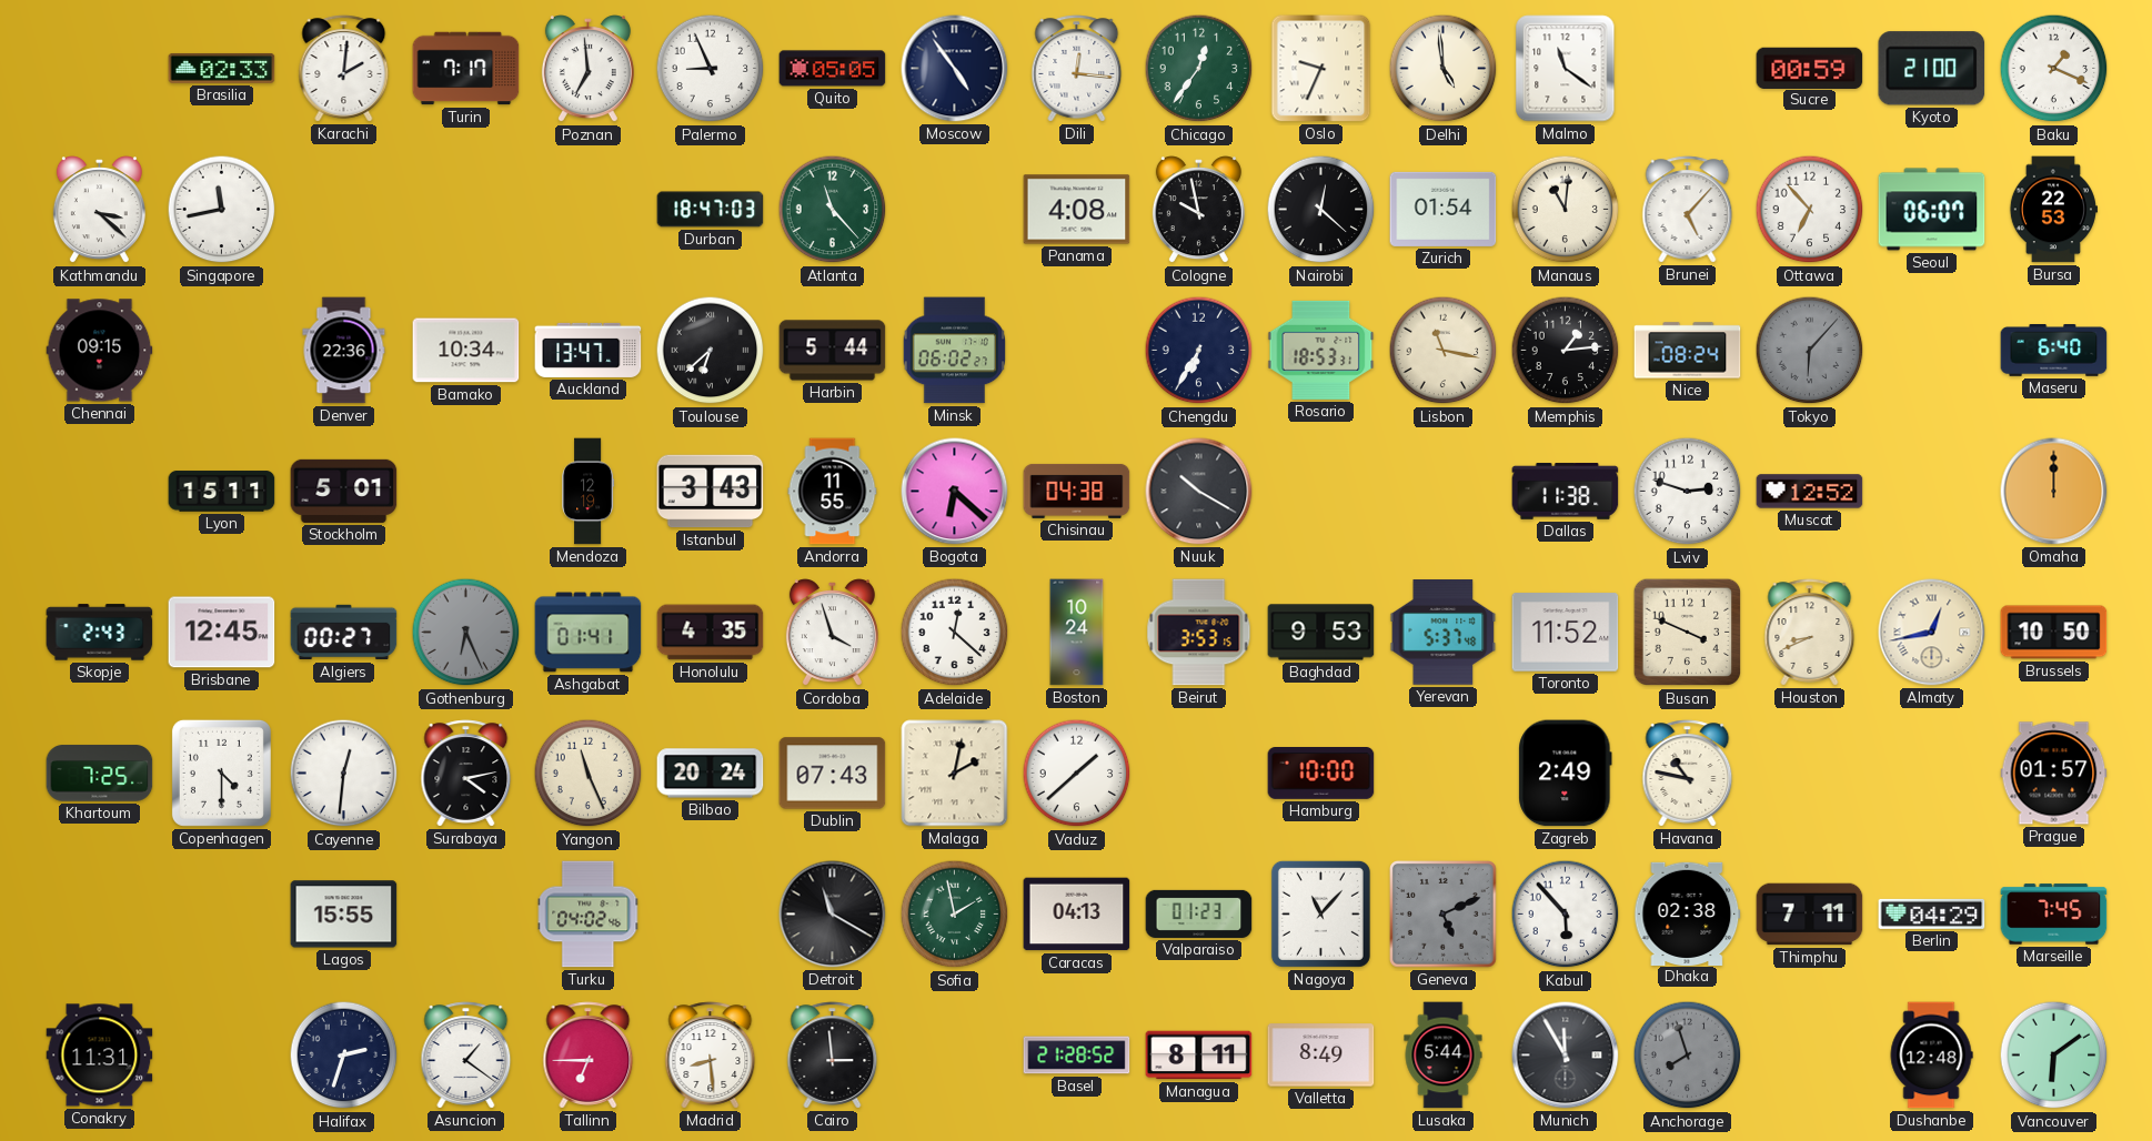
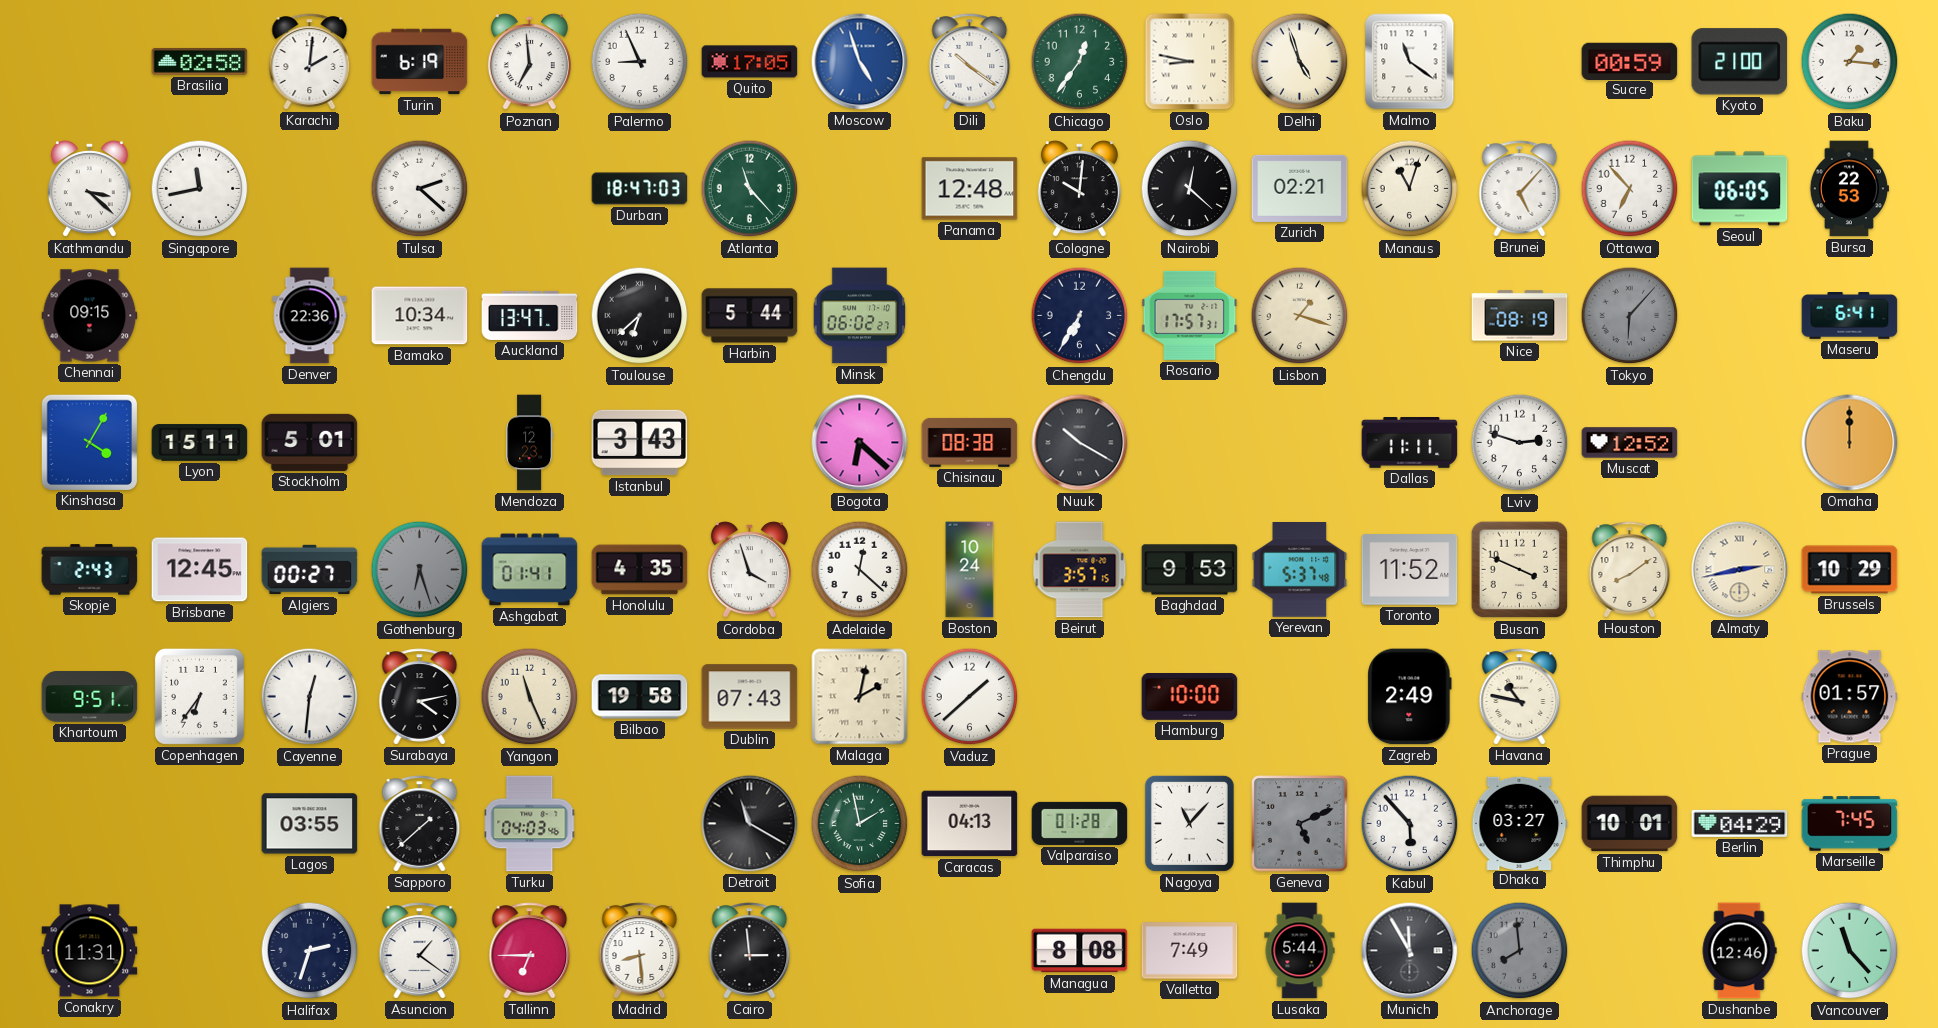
Brasilia: 02:33 -> 02:58
Turin: 7:17 -> 6:19
Quito: 05:05 -> 17:05
Moscow: 4:54 -> 4:57
Moscow dial: navy -> blue
Dili: 12:16 -> 10:21
Oslo: 9:34 -> 8:47
Delhi: 4:59 -> 4:57
Baku: 1:19 -> 1:16
Tulsa: none -> 2:22
Panama: 4:08 -> 12:48
Cologne: 9:58 -> 10:01
Zurich: 01:54 -> 02:21
Manaus: 11:01 -> 11:03
Seoul: 06:07 -> 06:05
Rosario: 18:53 -> 17:57
Lisbon: 11:17 -> 1:18
Memphis: 1:14 -> none
Nice: 08:24 -> 08:19
Maseru: 6:40 -> 6:41
Kinshasa: none -> 4:05
Mendoza: 12:19 -> 12:23
Andorra: 11:55 -> none
Chisinau: 04:38 -> 08:38
Dallas: 11:38 -> 11:11
Gothenburg: 6:26 -> 6:27
Beirut: 3:53 -> 3:57
Houston: 8:41 -> 8:09
Almaty: 12:43 -> 2:43
Brussels: 10:50 -> 10:29
Khartoum: 7:25 -> 9:51
Copenhagen: 4:30 -> 6:36
Bilbao: 20:24 -> 19:58
Lagos: 15:55 -> 03:55
Sapporo: none -> 1:38
Turku: 04:02 -> 04:03
Valparaiso: 01:23 -> 01:28
Dhaka: 02:38 -> 03:27
Thimphu: 7:11 -> 10:01
Basel: 21:28 -> none
Managua: 8:11 -> 8:08
Valletta: 8:49 -> 7:49
Anchorage: 7:57 -> 7:59
Dushanbe: 12:48 -> 12:46
Vancouver: 6:09 -> 11:23
